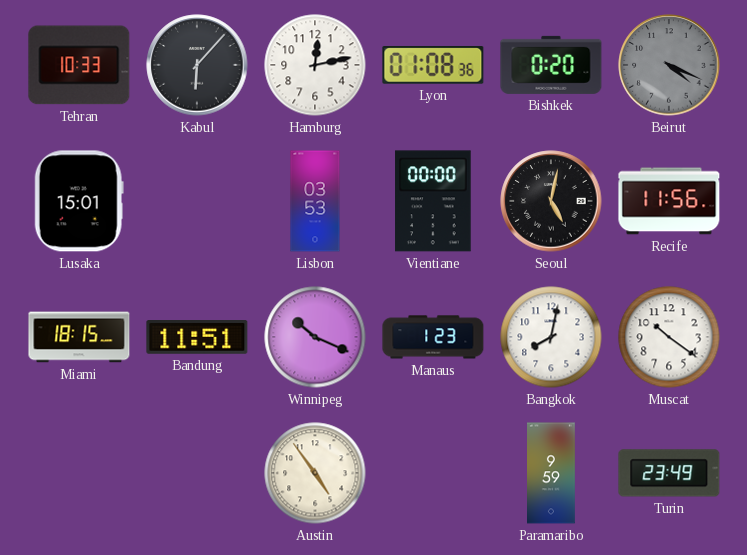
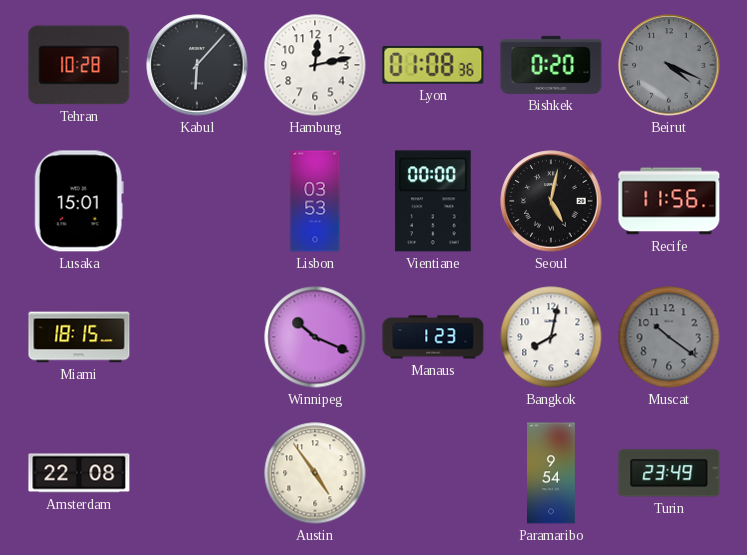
Tehran: 10:33 -> 10:28
Bandung: 11:51 -> none
Muscat dial: white -> grey
Amsterdam: none -> 22:08
Paramaribo: 9:59 -> 9:54
